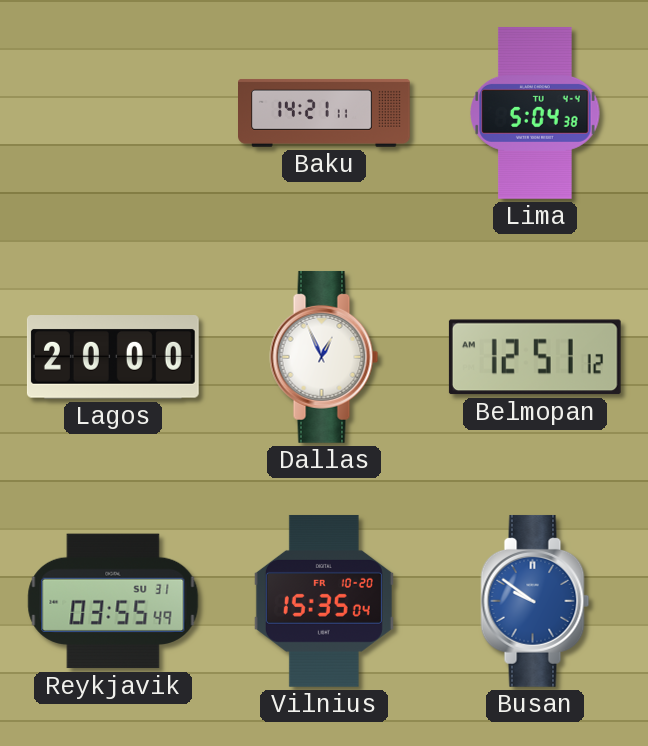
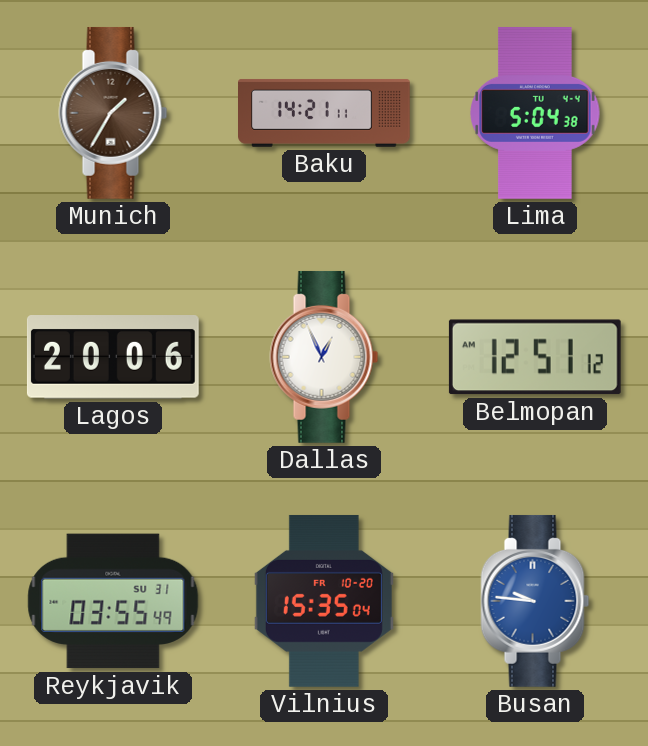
Munich: none -> 1:35
Lagos: 20:00 -> 20:06
Busan: 9:51 -> 9:46
